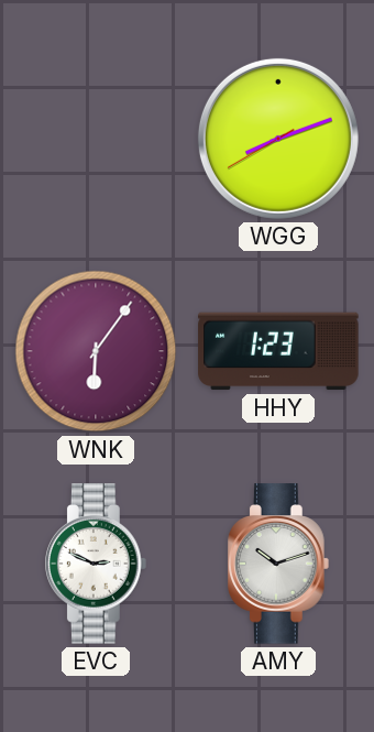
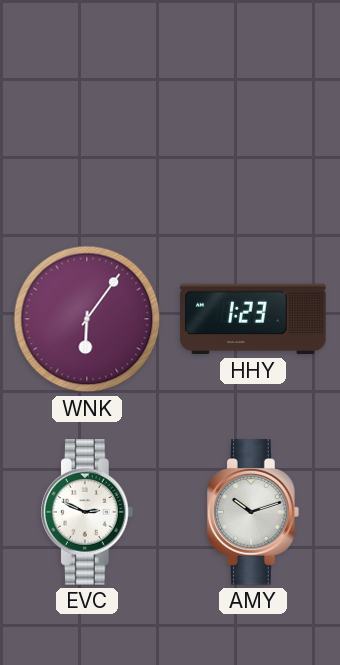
WGG: 8:11 -> none
